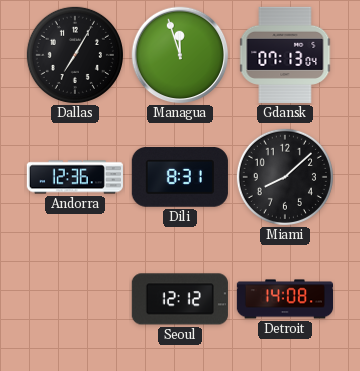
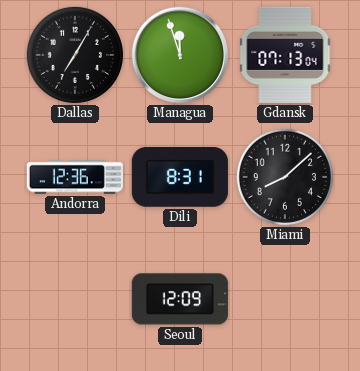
Seoul: 12:12 -> 12:09
Detroit: 14:08 -> none
